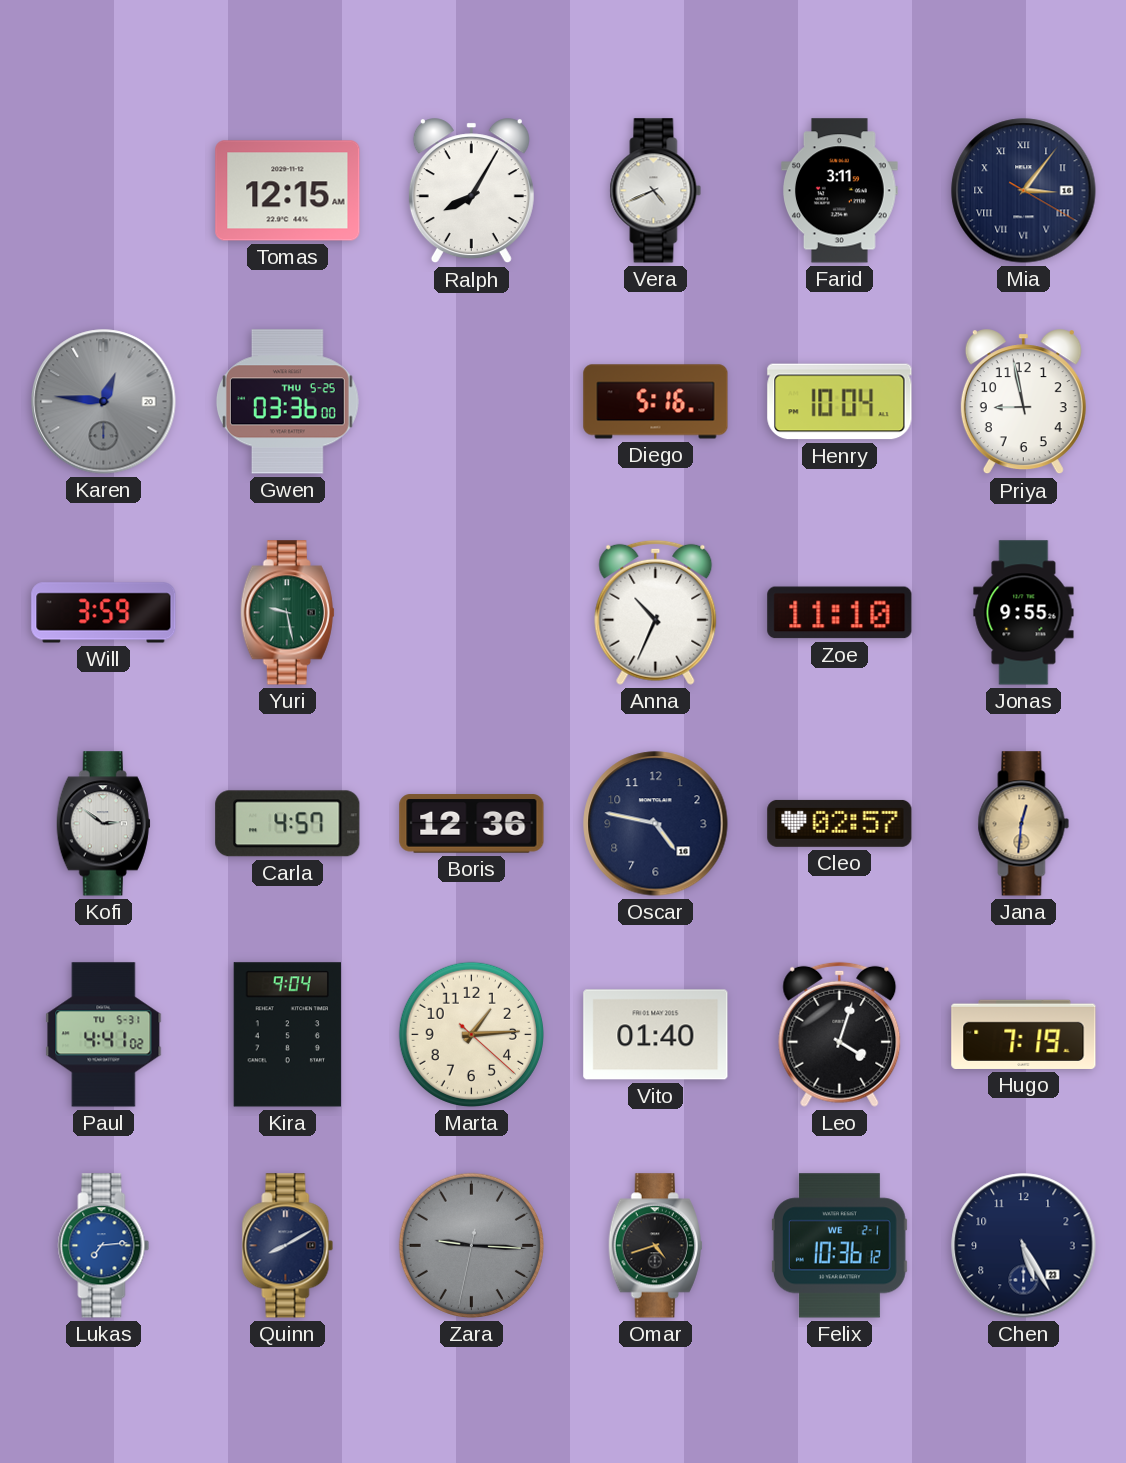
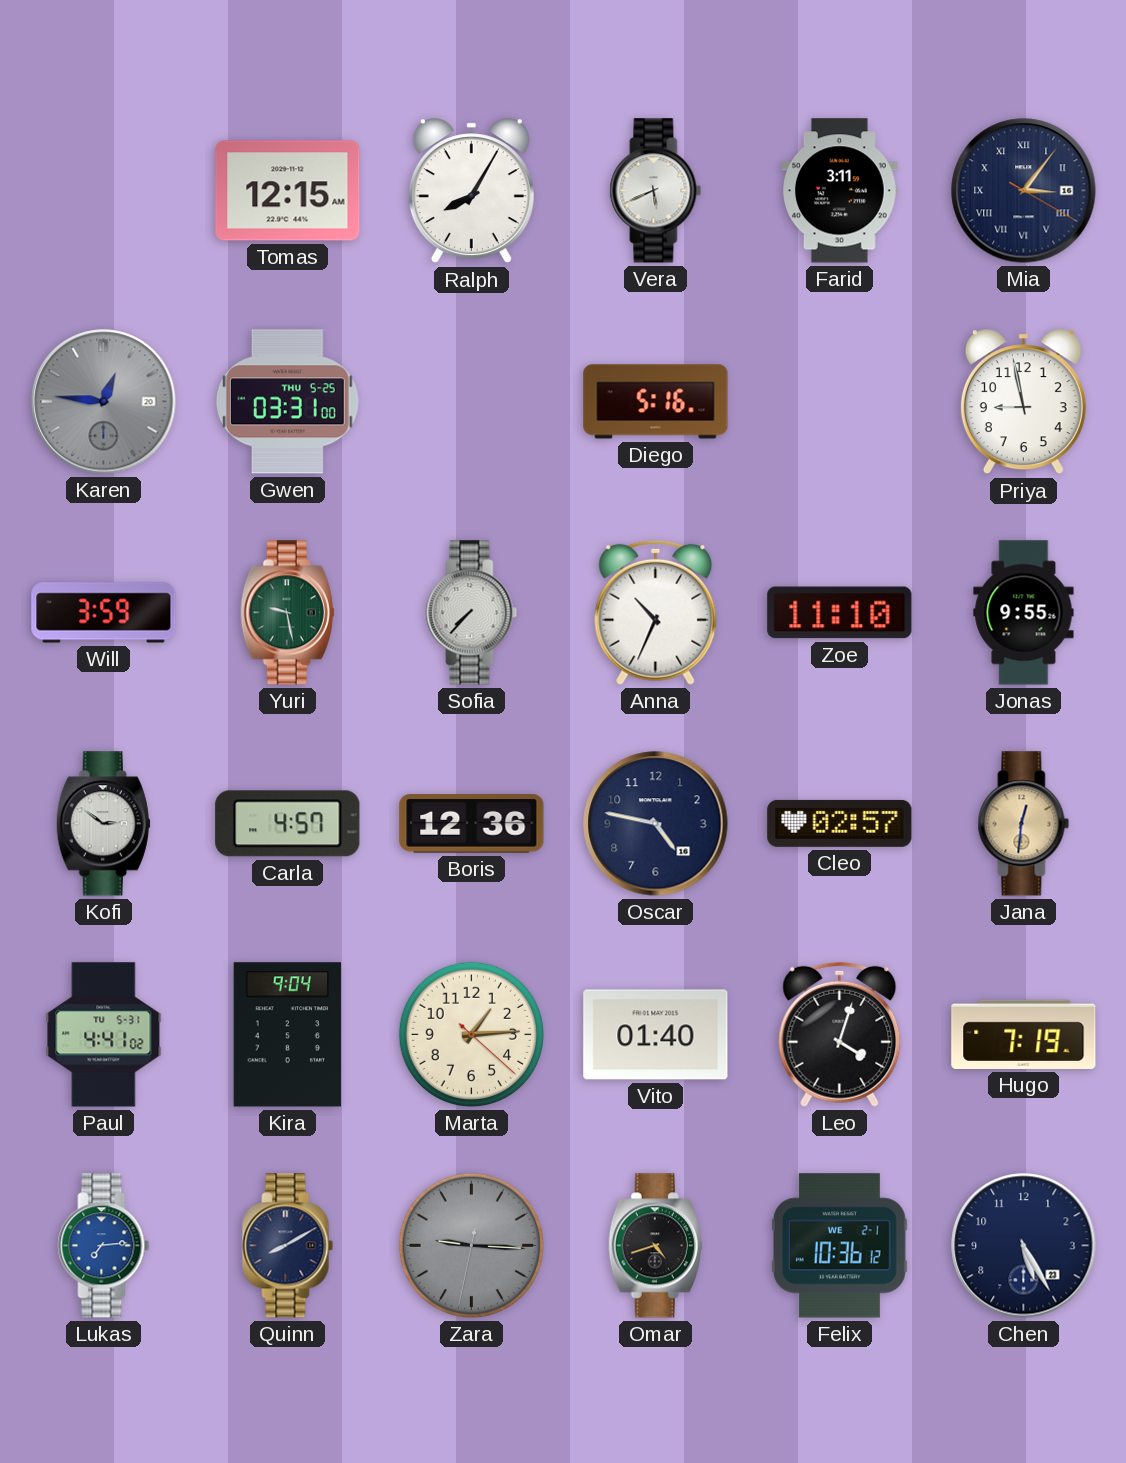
Vera: 4:41 -> 5:41
Gwen: 03:36 -> 03:31
Henry: 10:04 -> none
Sofia: none -> 7:37
